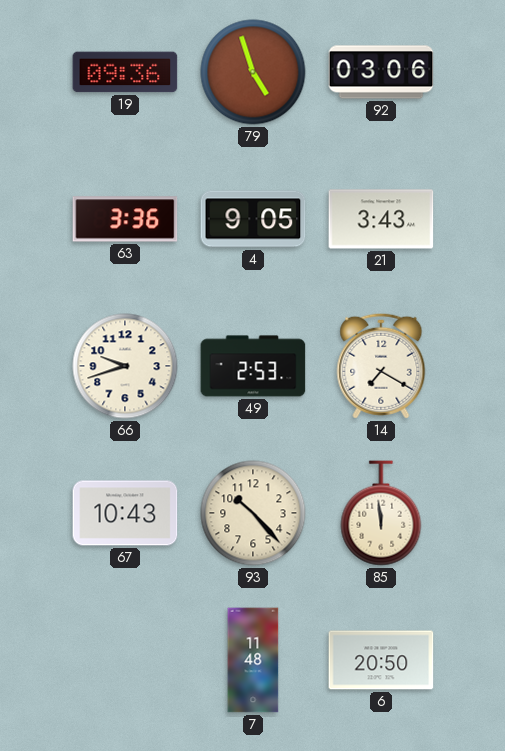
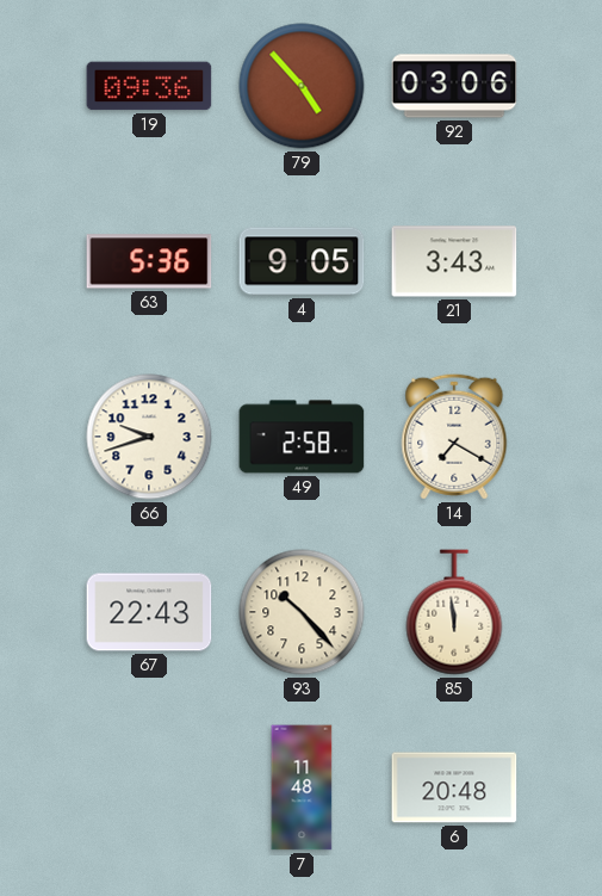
79: 4:57 -> 4:53
63: 3:36 -> 5:36
49: 2:53 -> 2:58
67: 10:43 -> 22:43
6: 20:50 -> 20:48
